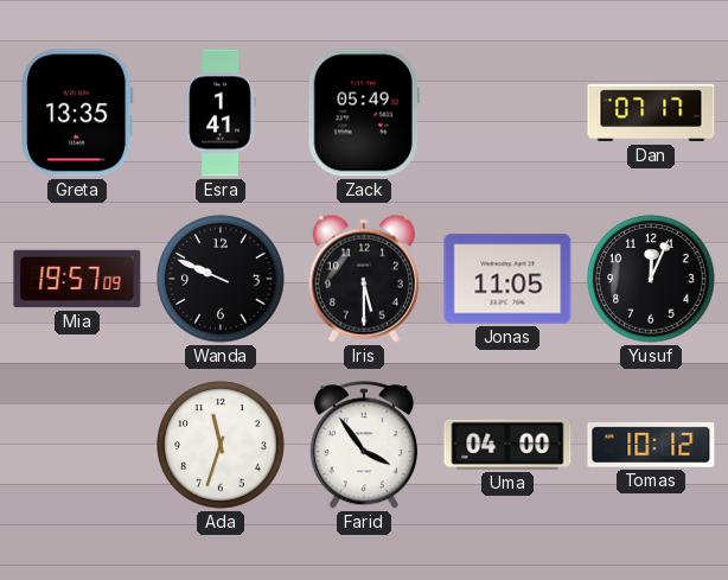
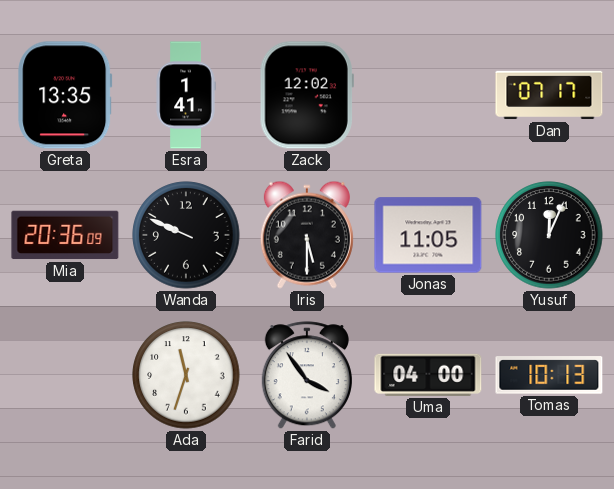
Zack: 05:49 -> 12:02
Mia: 19:57 -> 20:36
Tomas: 10:12 -> 10:13
